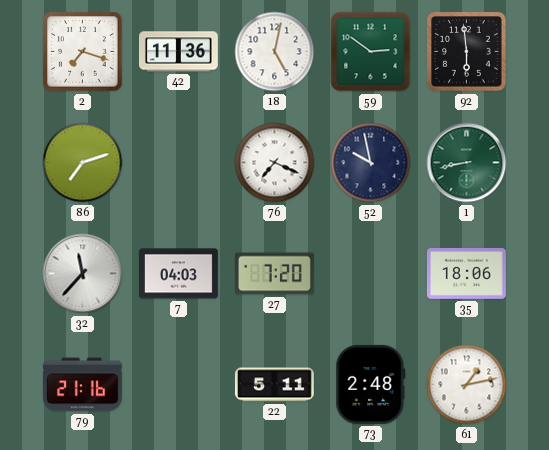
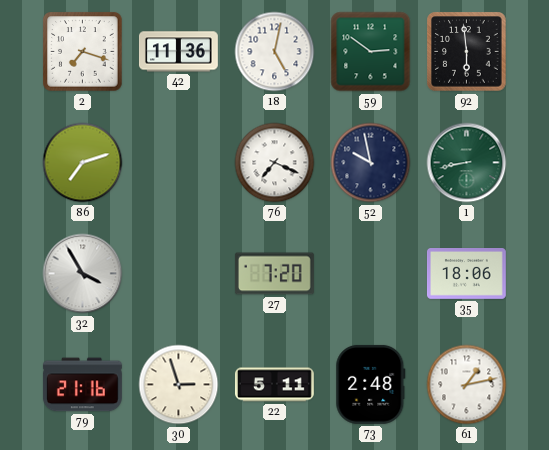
32: 11:37 -> 3:55
7: 04:03 -> none
30: none -> 2:57
